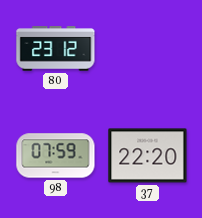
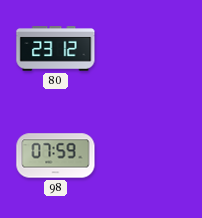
37: 22:20 -> none
